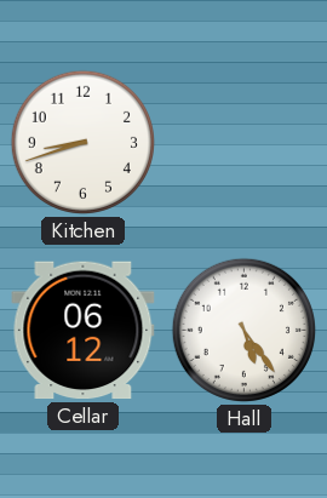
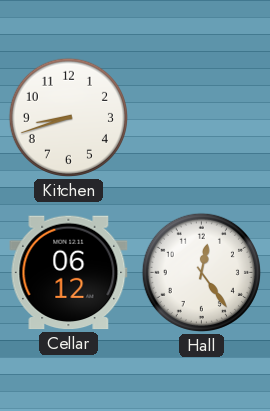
Hall: 5:24 -> 12:24
